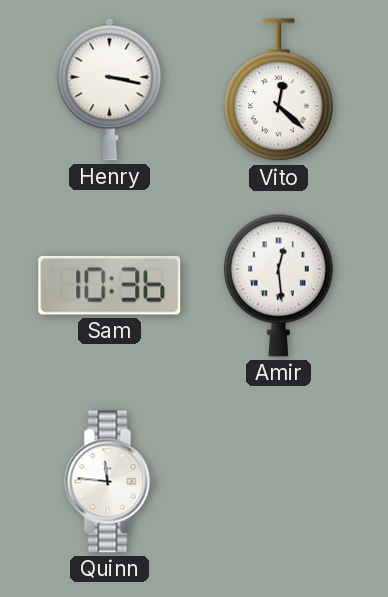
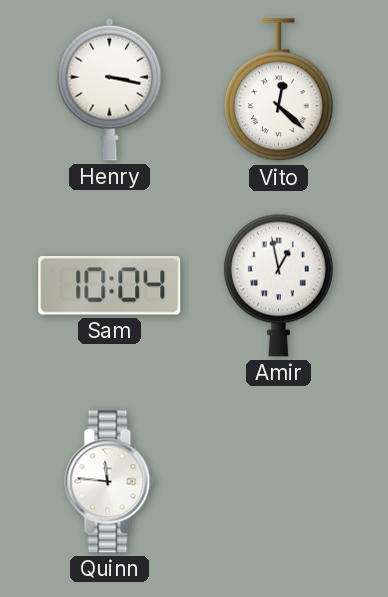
Sam: 10:36 -> 10:04
Amir: 12:29 -> 12:58
